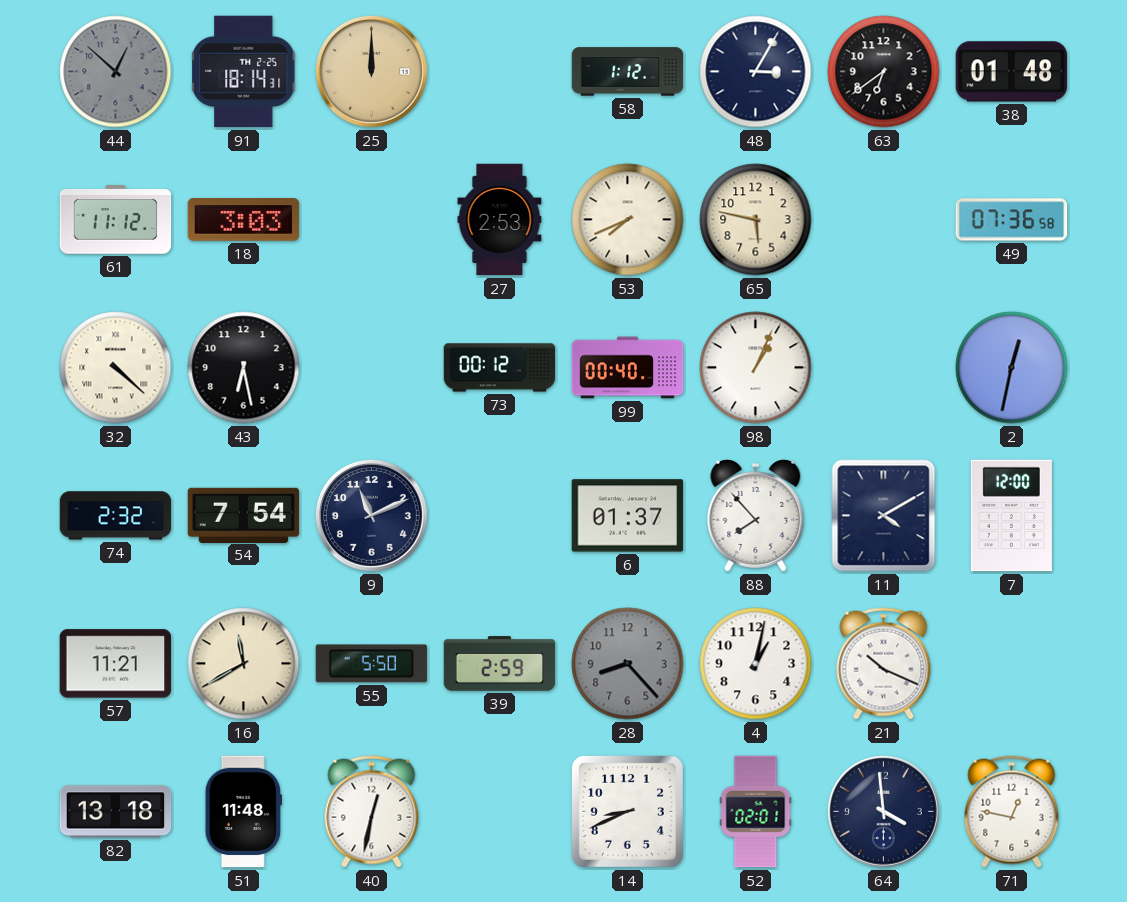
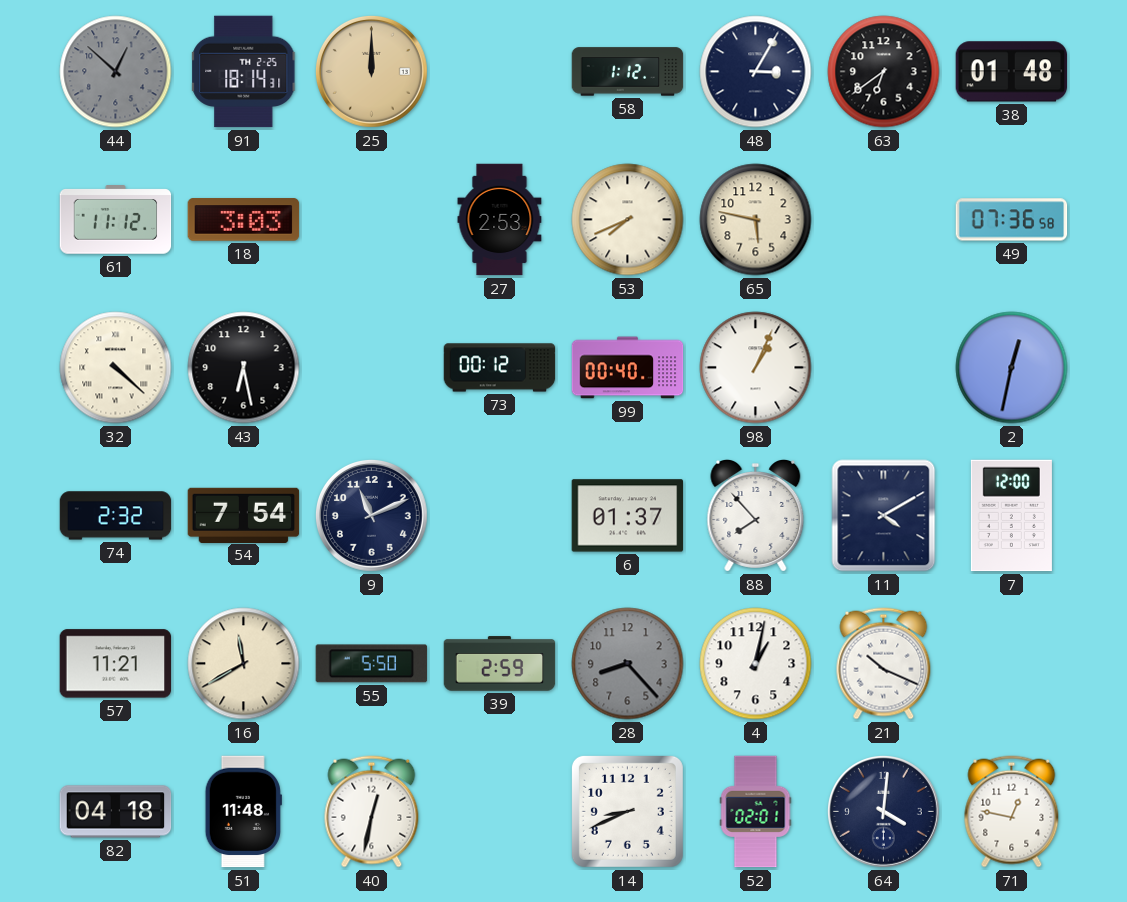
82: 13:18 -> 04:18
64: 3:59 -> 4:01
